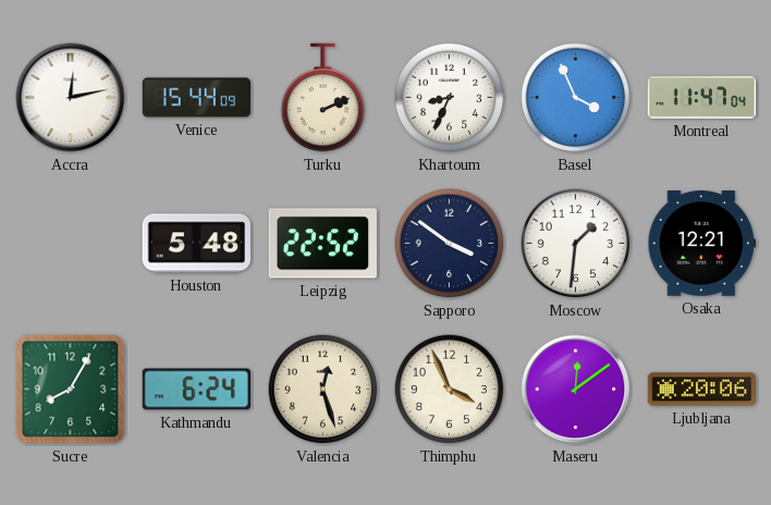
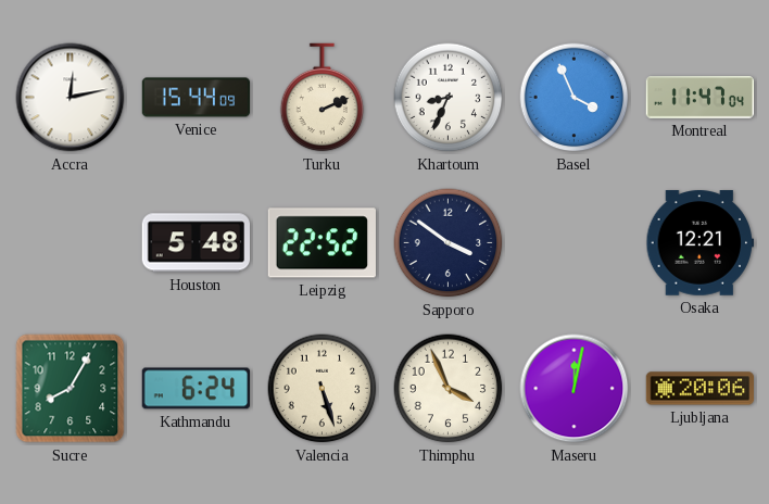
Moscow: 1:31 -> none
Valencia: 12:27 -> 5:27
Maseru: 12:09 -> 12:02
